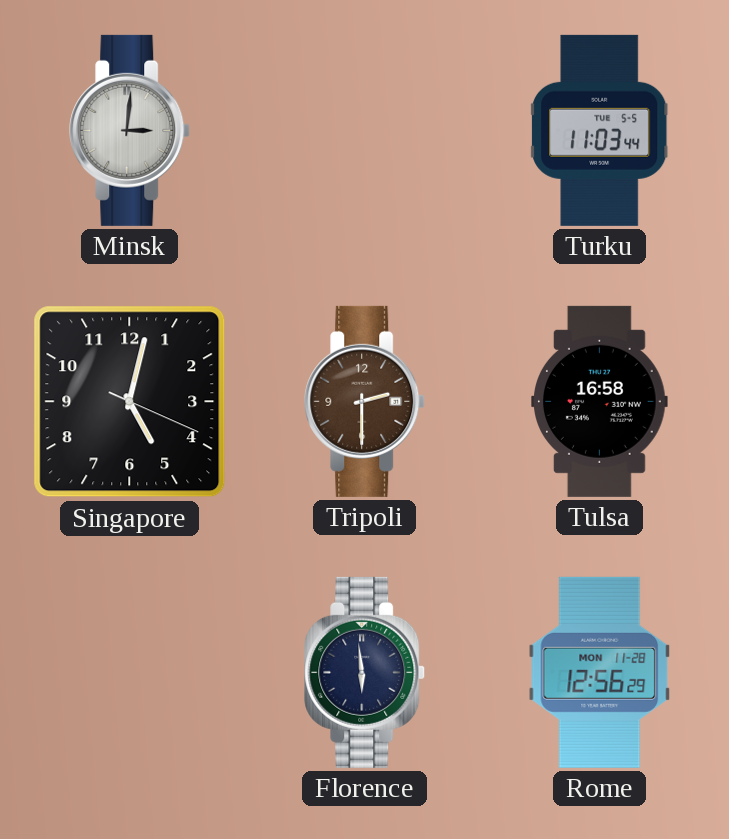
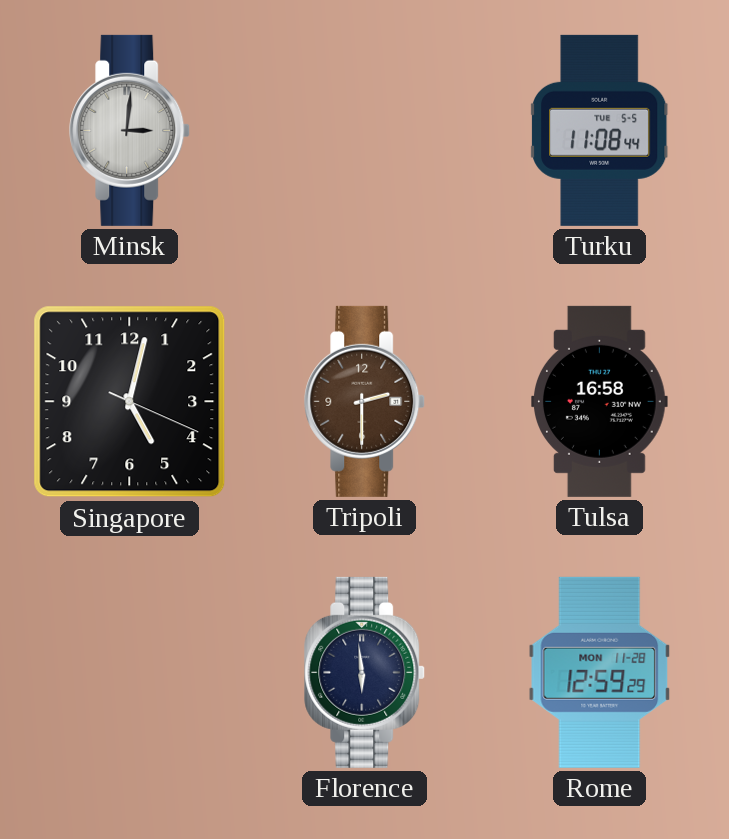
Turku: 11:03 -> 11:08
Rome: 12:56 -> 12:59
